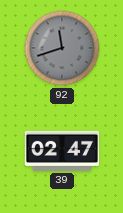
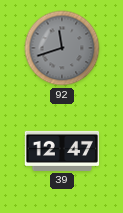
39: 02:47 -> 12:47
